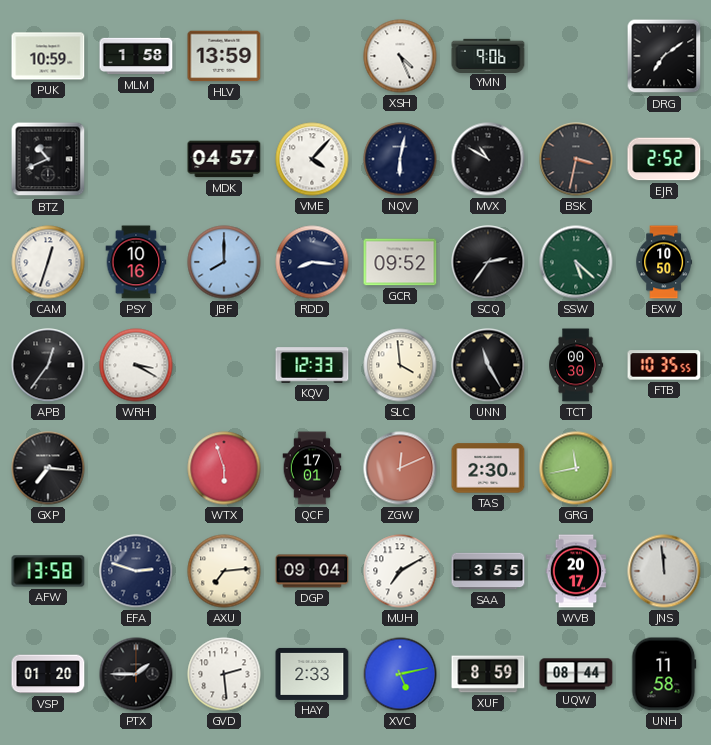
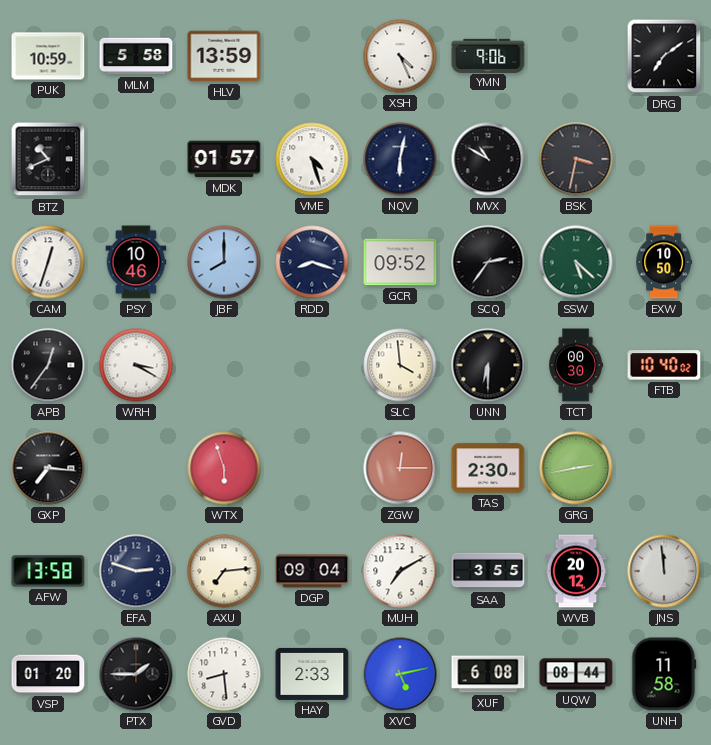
MLM: 1:58 -> 5:58
MDK: 04:57 -> 01:57
VME: 4:07 -> 4:27
EJR: 2:52 -> none
PSY: 10:16 -> 10:46
RDD: 8:16 -> 8:18
KQV: 12:33 -> none
UNN: 11:25 -> 6:30
FTB: 10:35 -> 10:40
QCF: 17:01 -> none
ZGW: 12:11 -> 12:15
GRG: 11:43 -> 2:43
WVB: 20:17 -> 20:12
GVD: 2:29 -> 8:29
XUF: 8:59 -> 6:08
